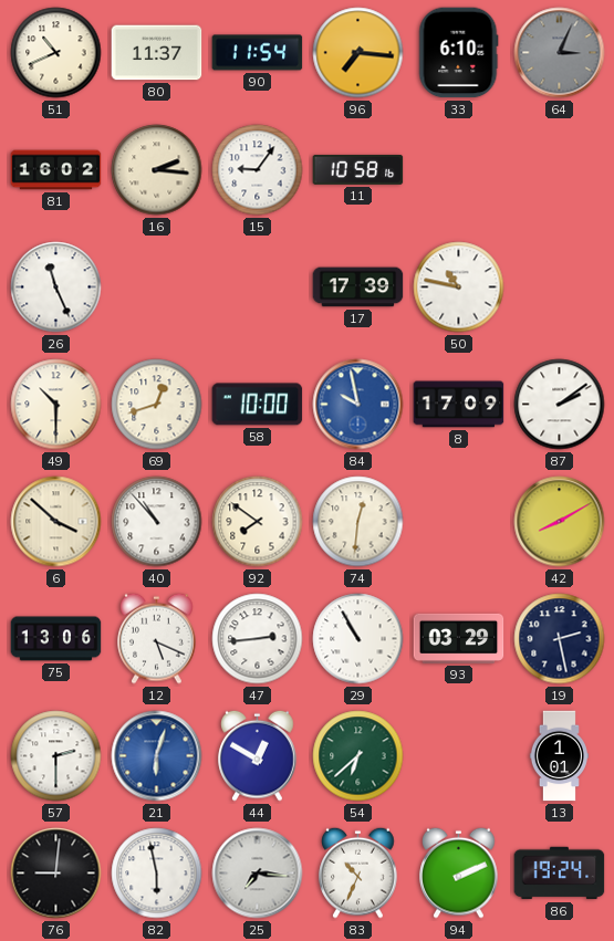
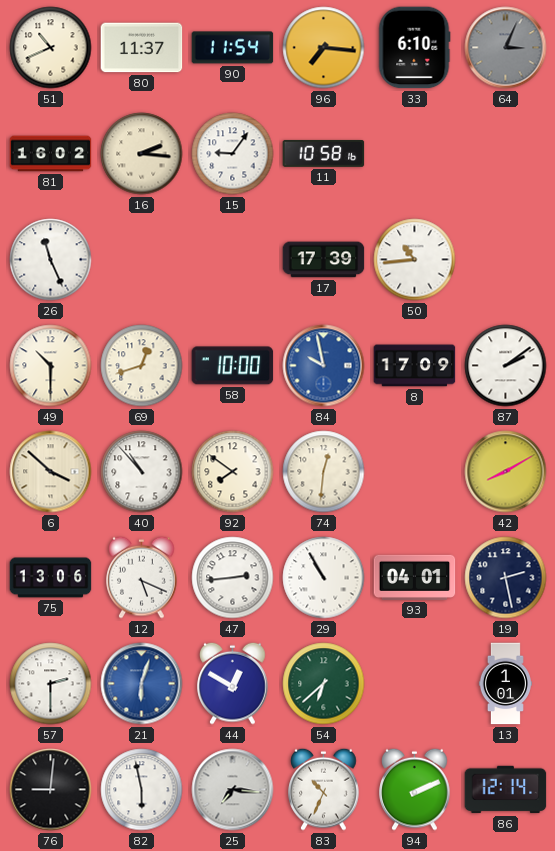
50: 10:47 -> 10:44
93: 03:29 -> 04:01
86: 19:24 -> 12:14
